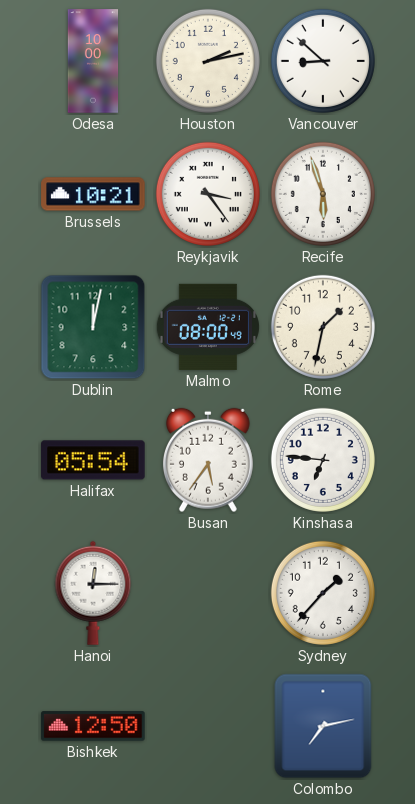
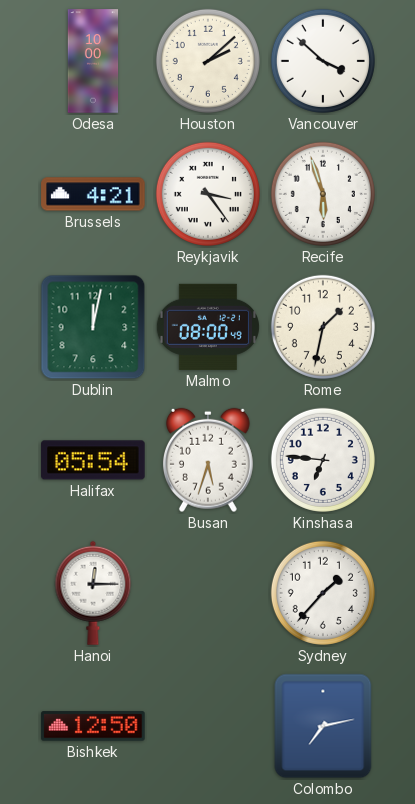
Houston: 2:13 -> 2:08
Vancouver: 8:52 -> 3:52
Brussels: 10:21 -> 4:21
Busan: 5:36 -> 5:33
